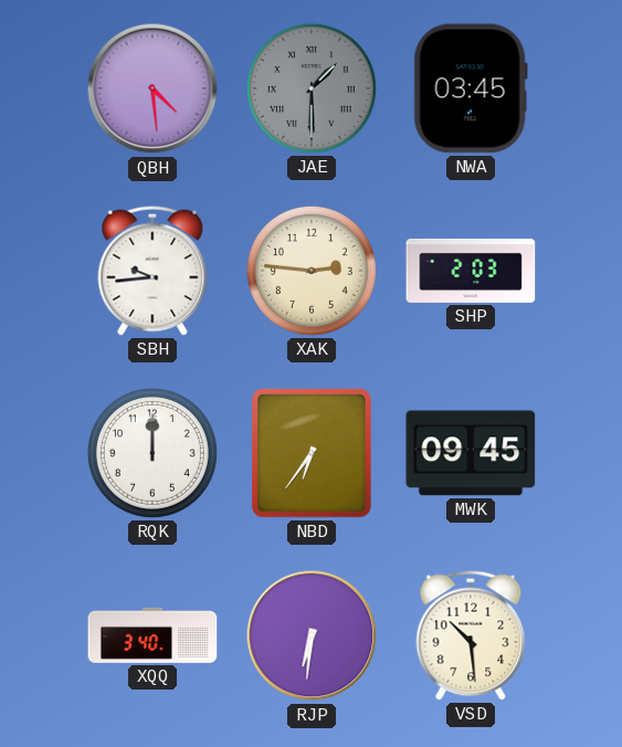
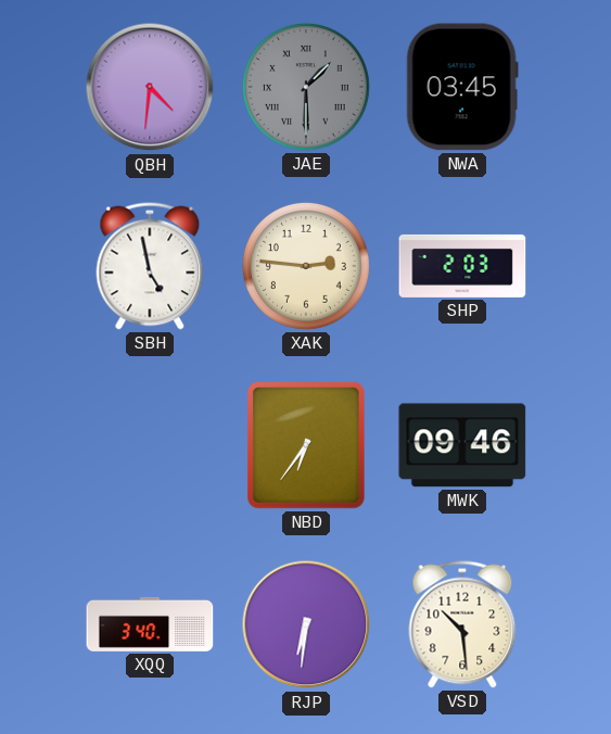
QBH: 4:29 -> 4:31
SBH: 9:44 -> 4:58
RQK: 12:00 -> none
MWK: 09:45 -> 09:46
